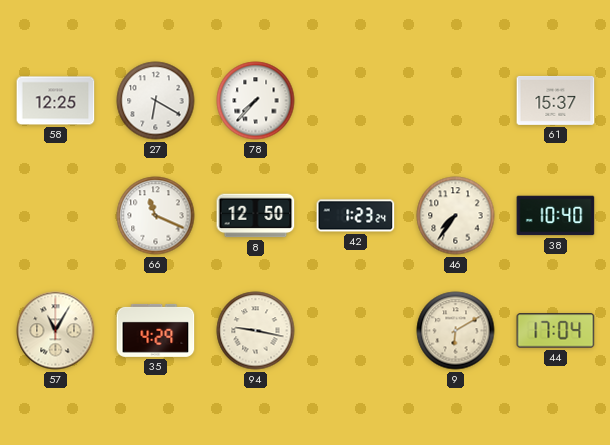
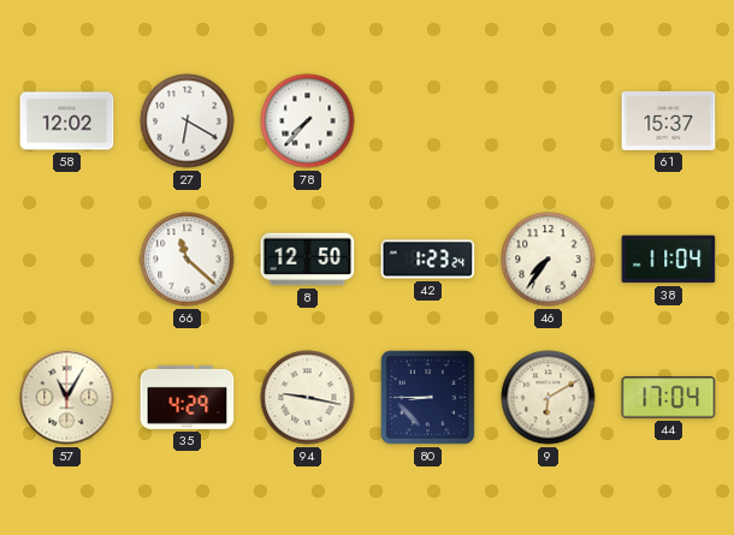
58: 12:25 -> 12:02
66: 11:19 -> 11:22
38: 10:40 -> 11:04
80: none -> 8:45
